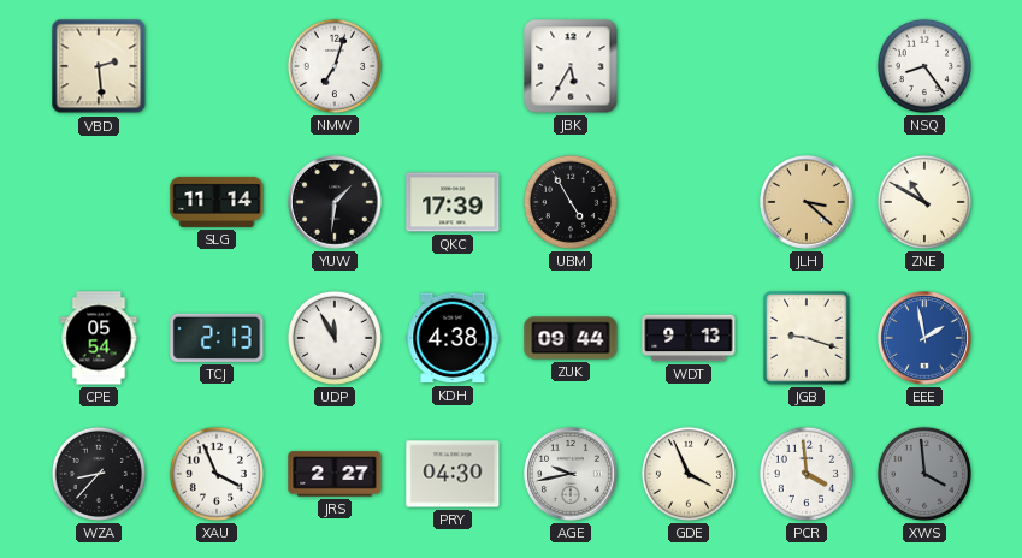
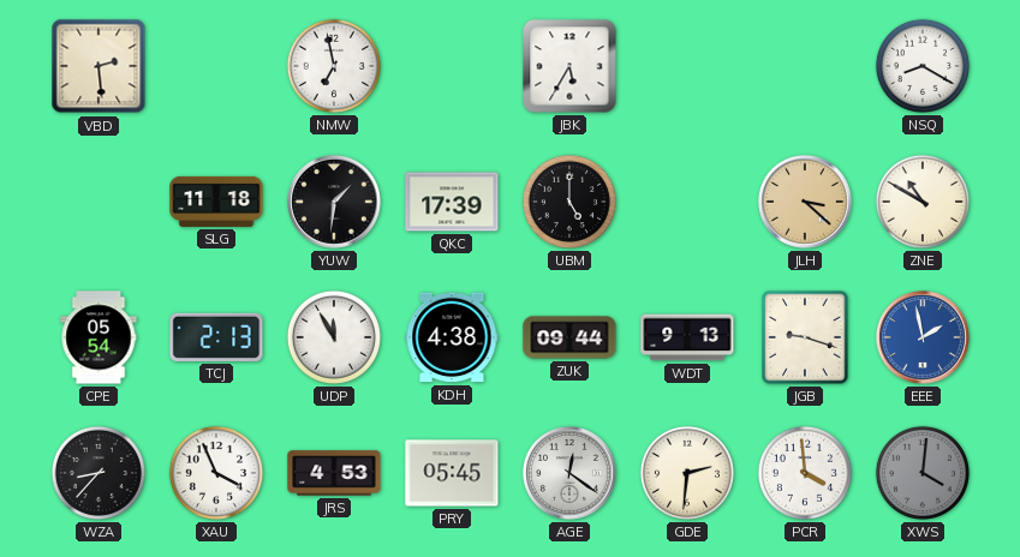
NMW: 7:03 -> 6:58
NSQ: 8:24 -> 8:20
SLG: 11:14 -> 11:18
UBM: 4:55 -> 5:00
JRS: 2:27 -> 4:53
PRY: 04:30 -> 05:45
AGE: 9:43 -> 12:21
GDE: 3:56 -> 2:31
XWS: 3:59 -> 4:01
